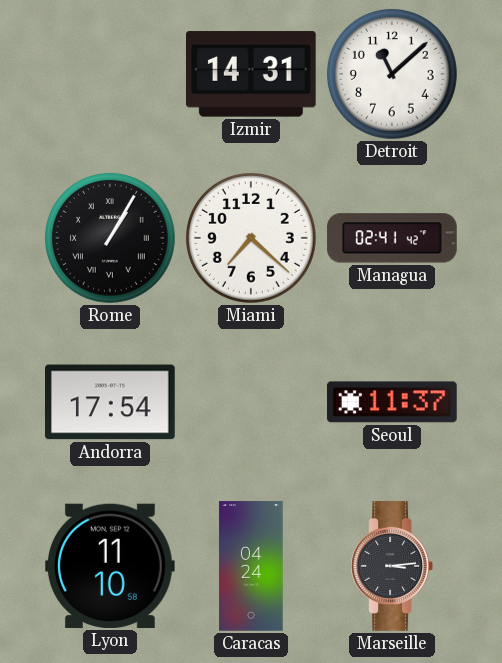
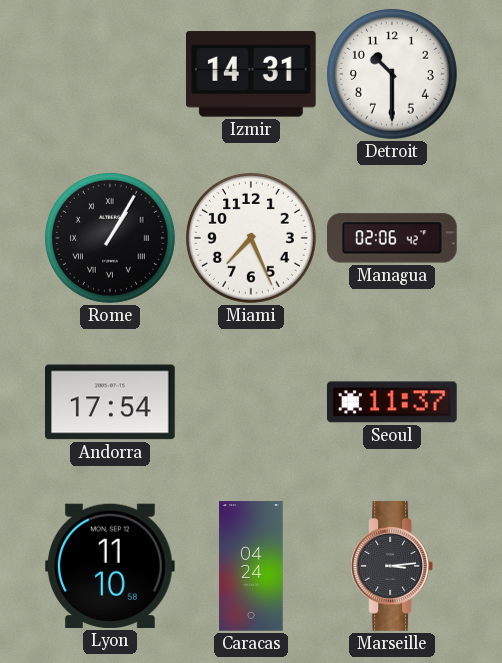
Detroit: 11:08 -> 10:30
Miami: 7:22 -> 7:26
Managua: 02:41 -> 02:06
